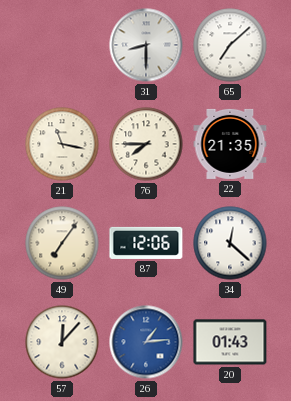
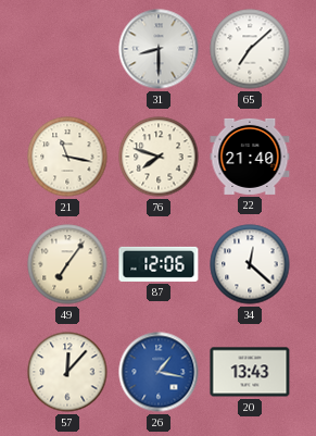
76: 7:45 -> 7:48
22: 21:35 -> 21:40
26: 1:14 -> 1:17
20: 01:43 -> 13:43
